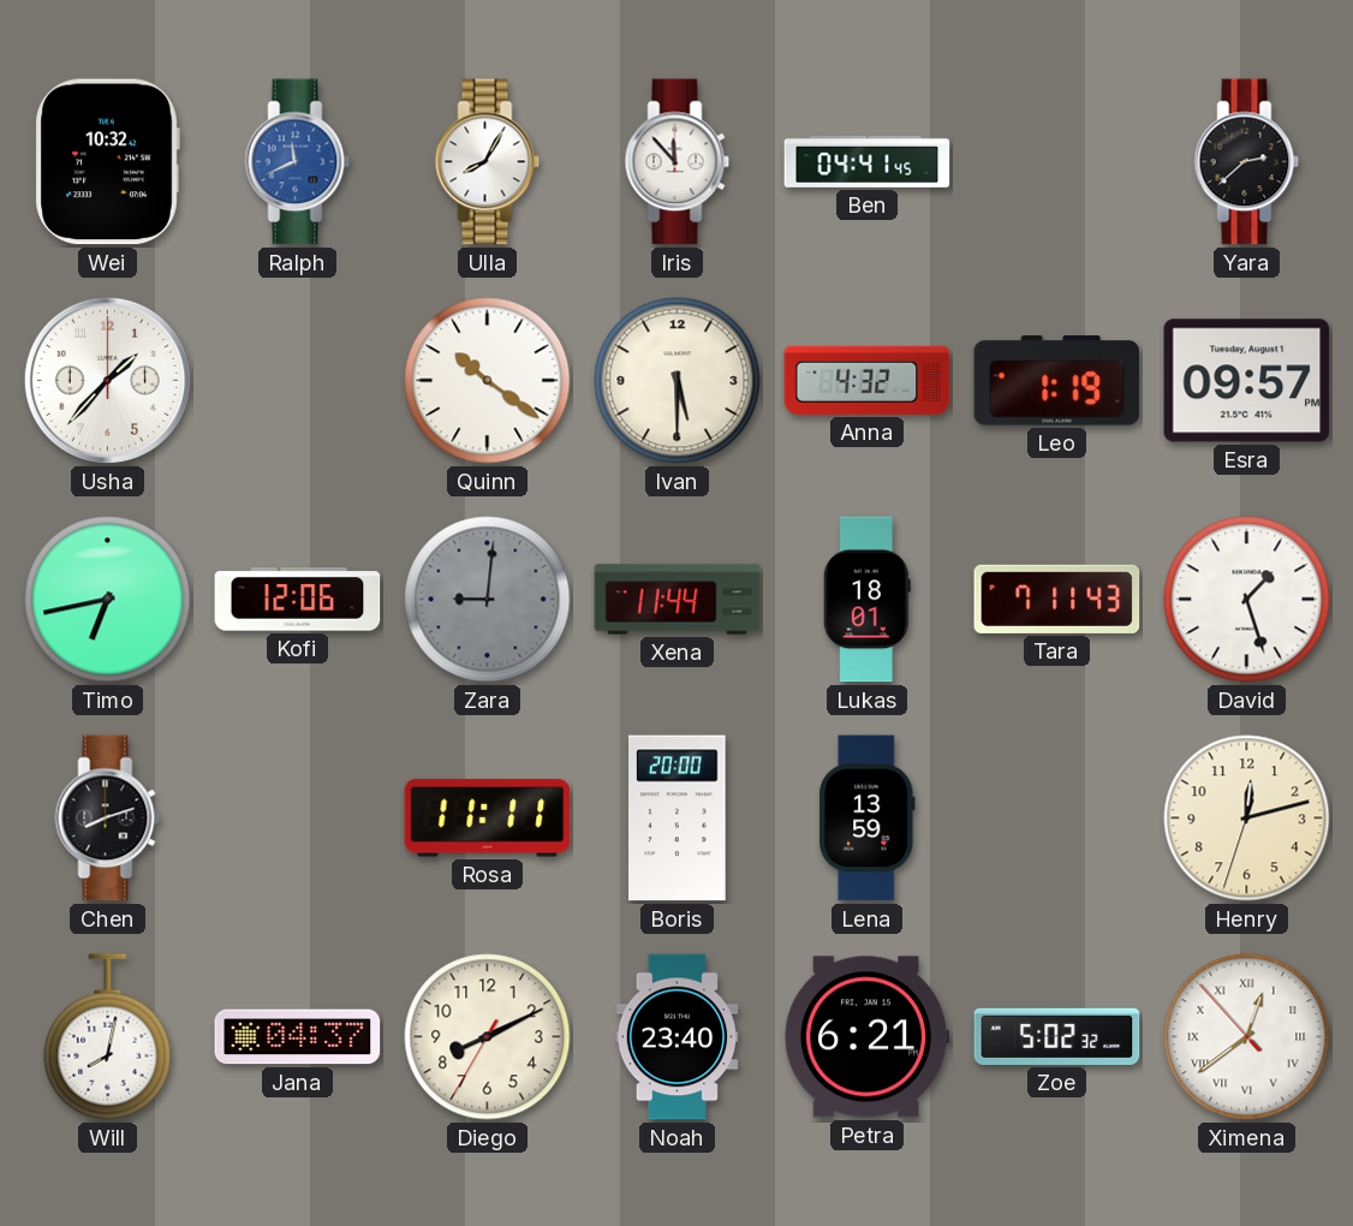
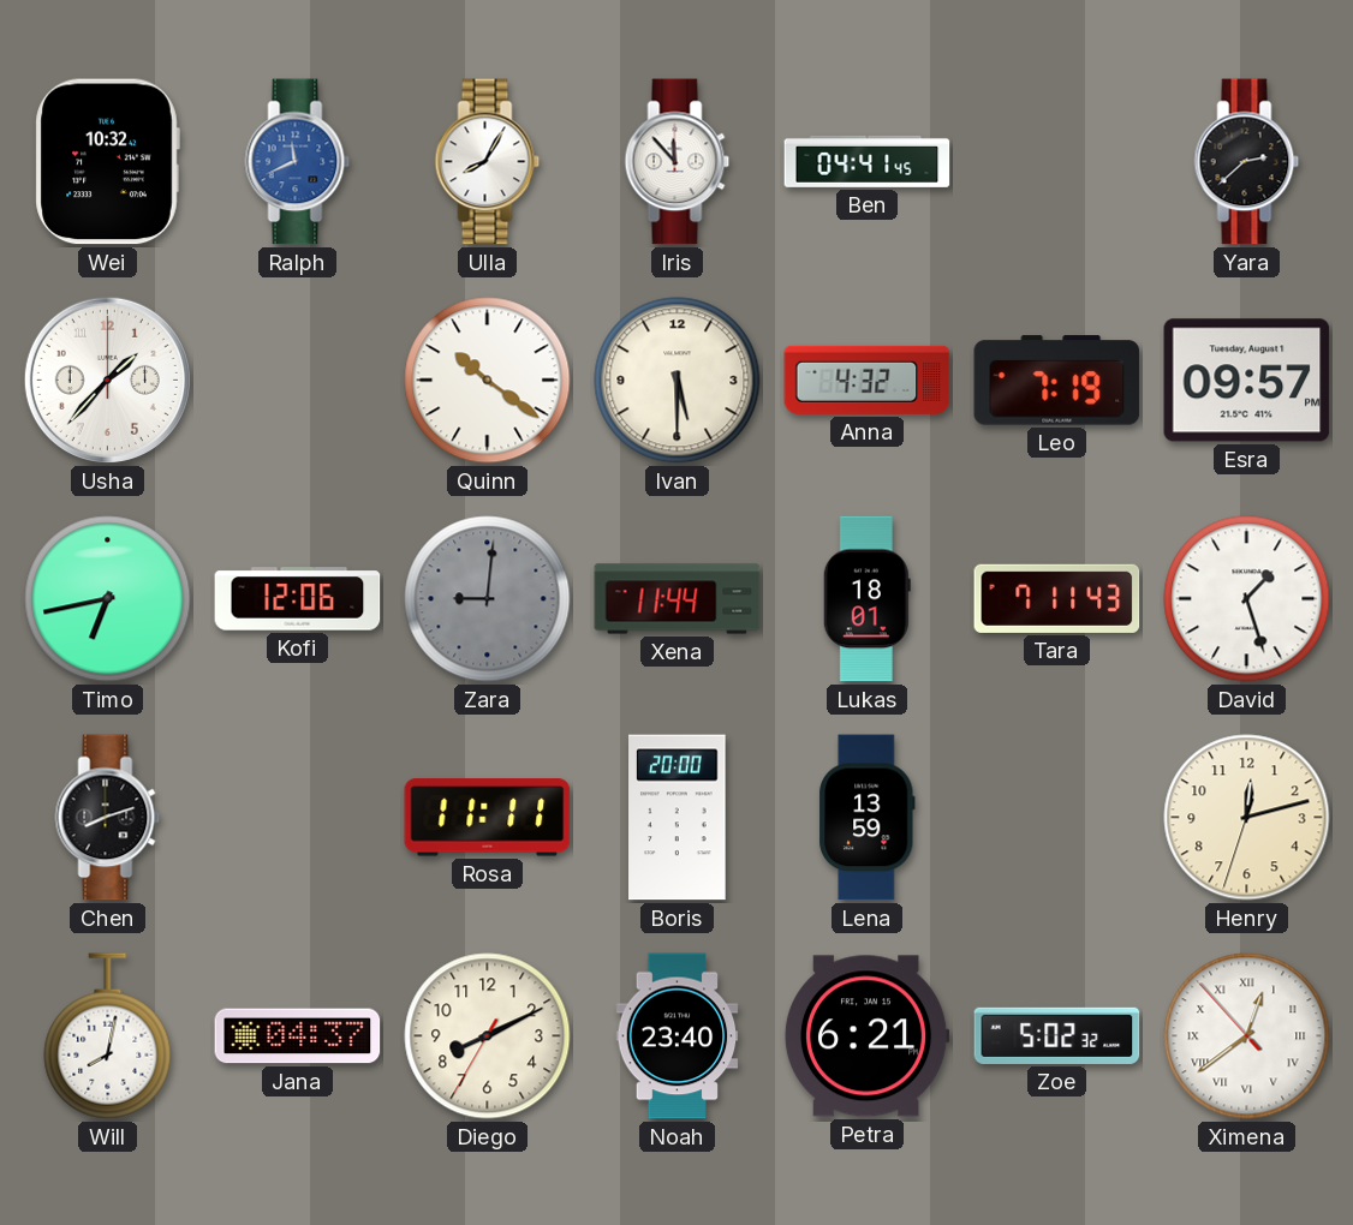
Leo: 1:19 -> 7:19
